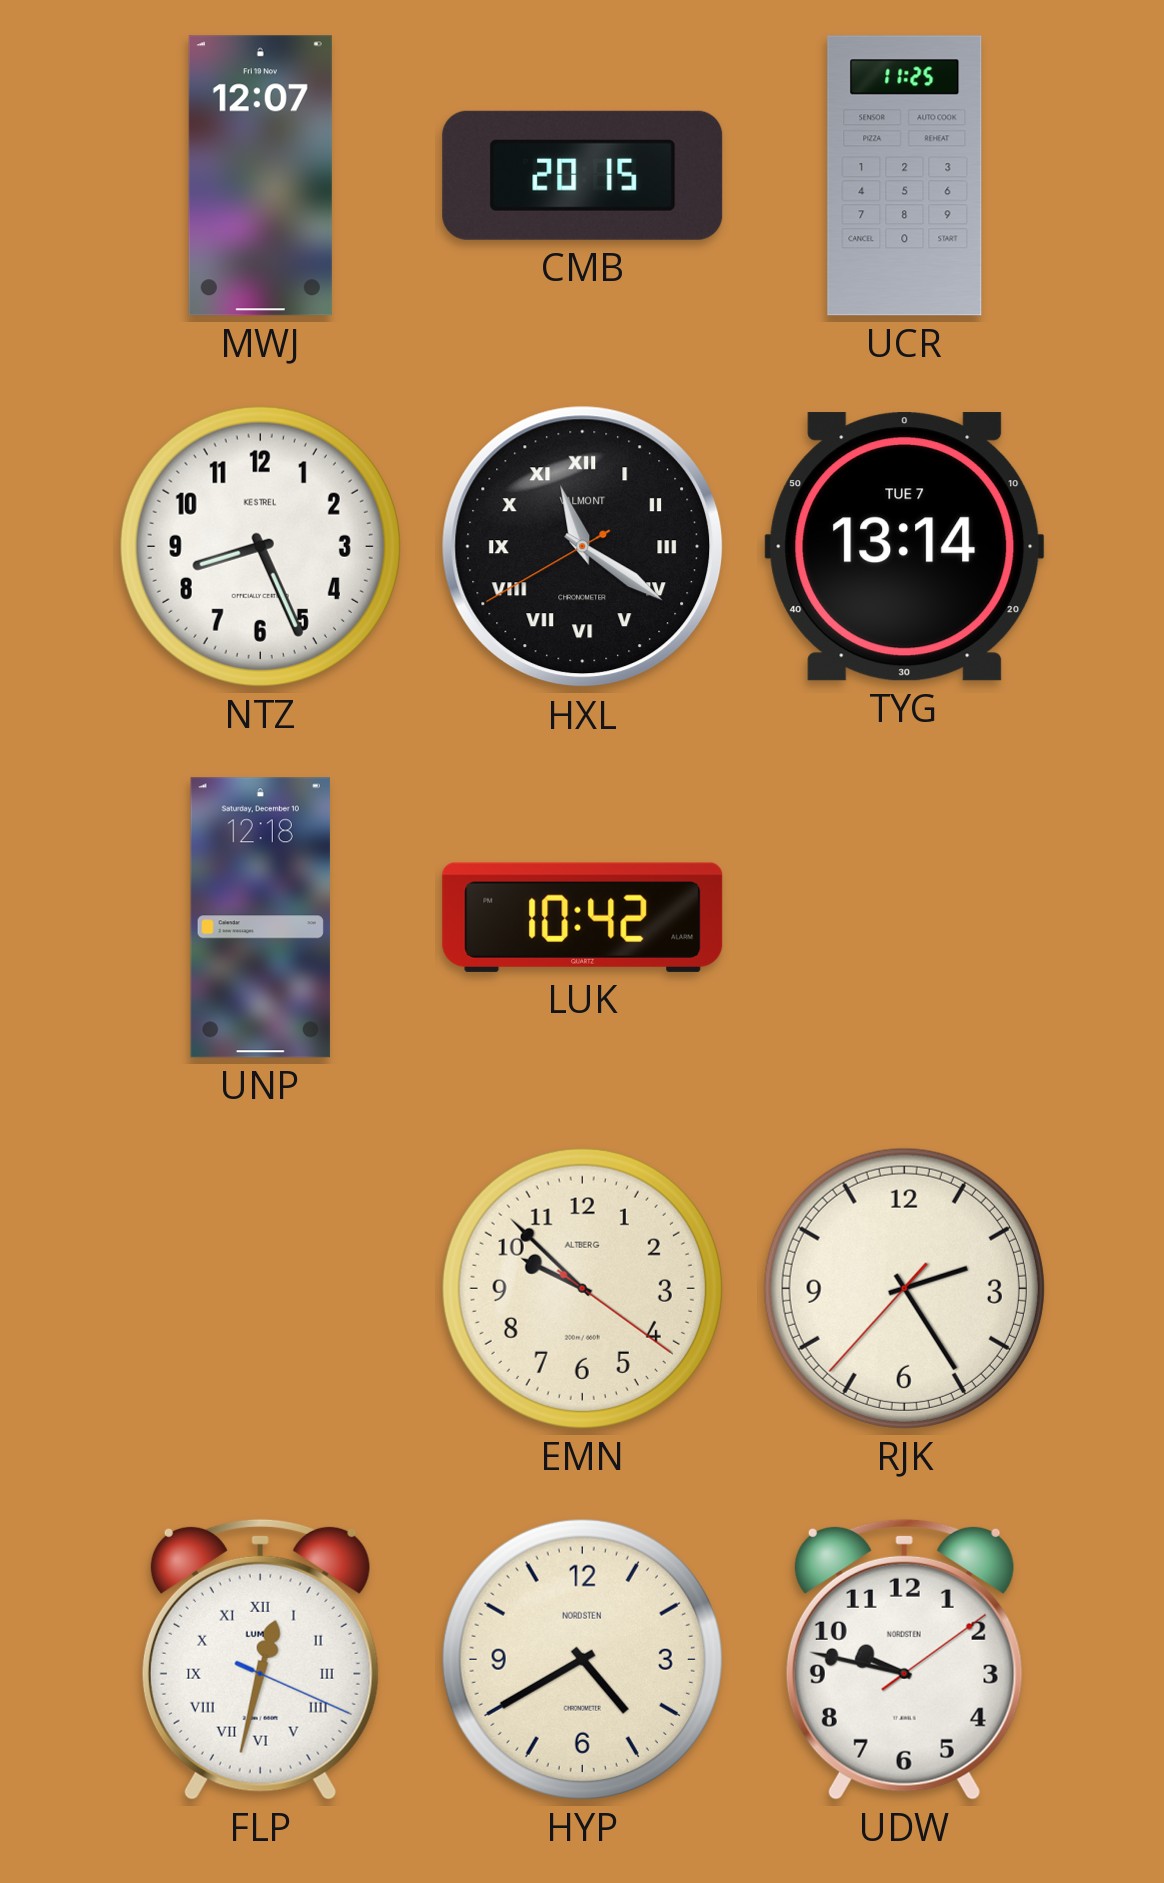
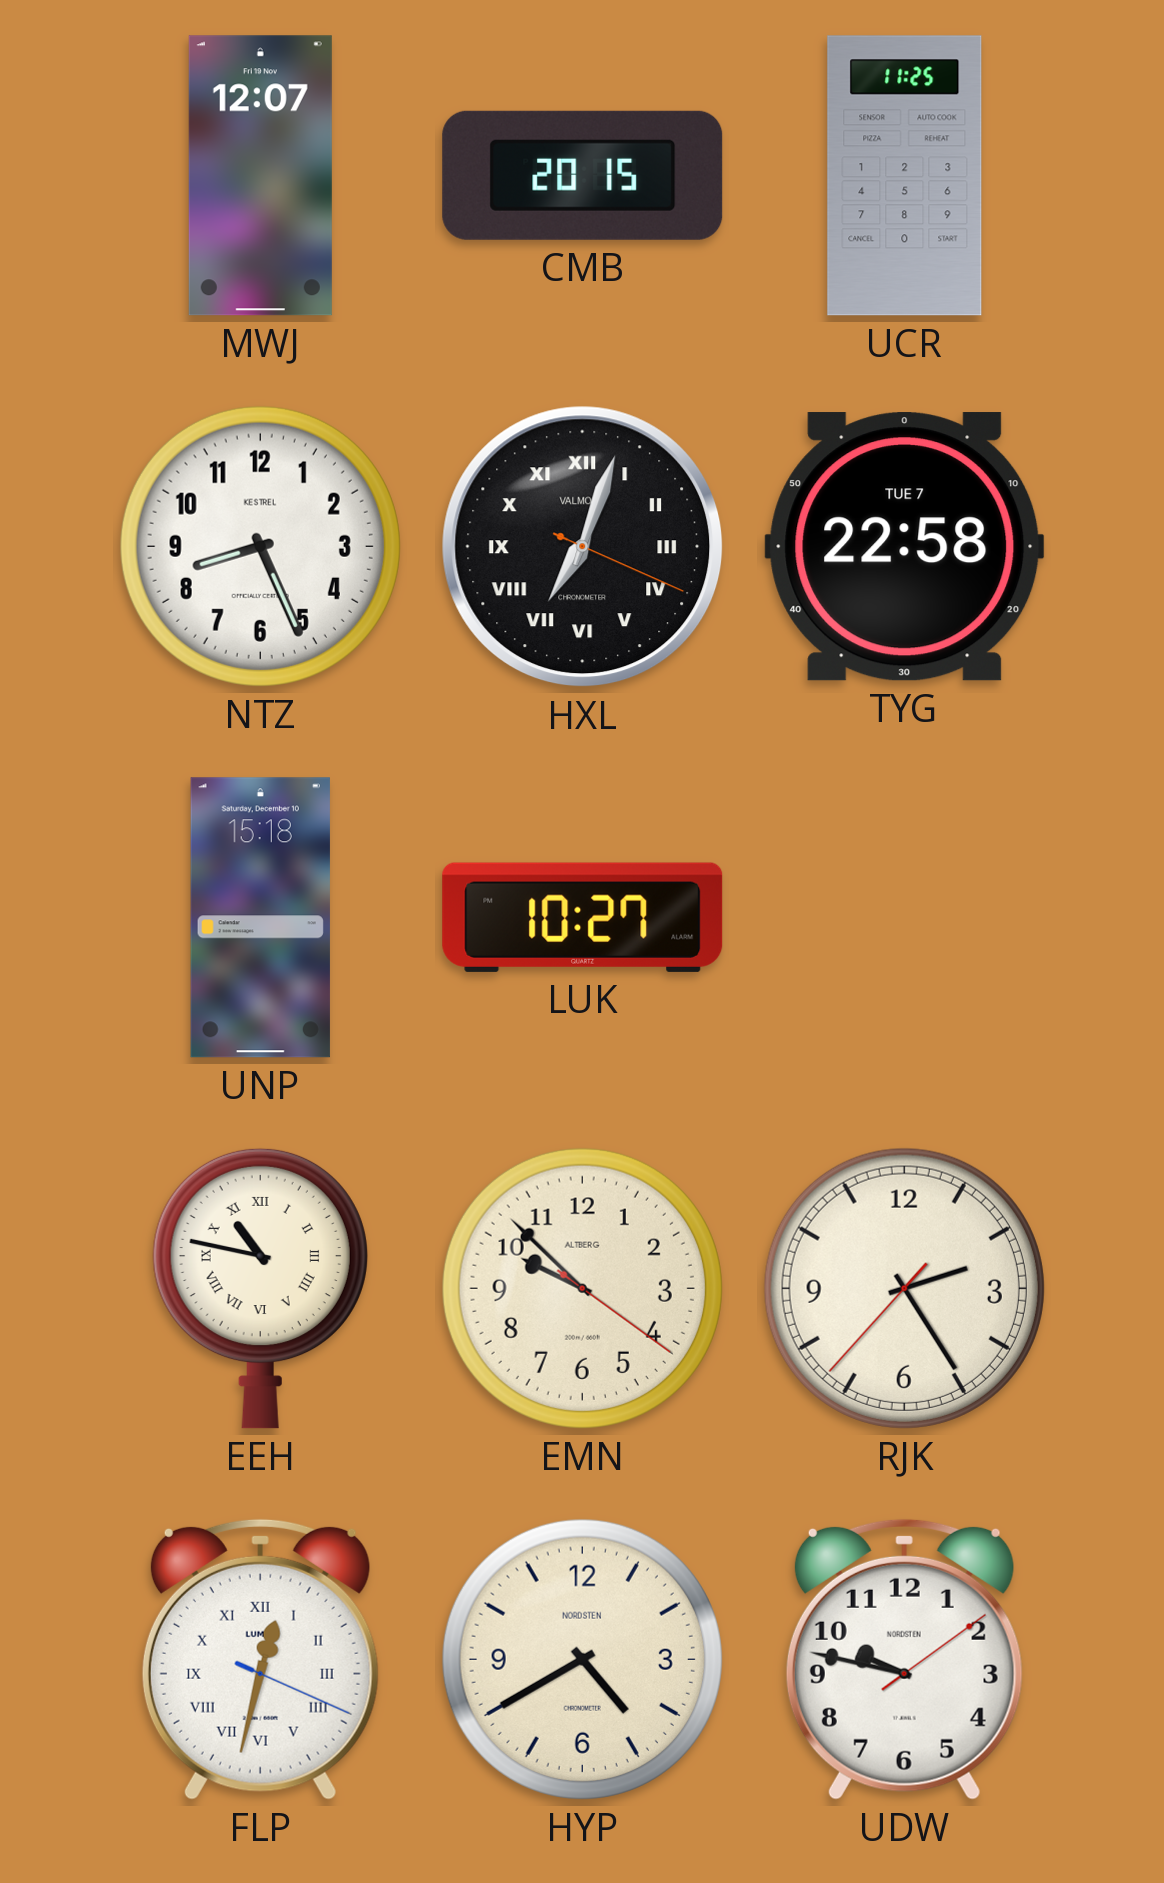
HXL: 11:20 -> 7:03
TYG: 13:14 -> 22:58
UNP: 12:18 -> 15:18
LUK: 10:42 -> 10:27
EEH: none -> 10:47
